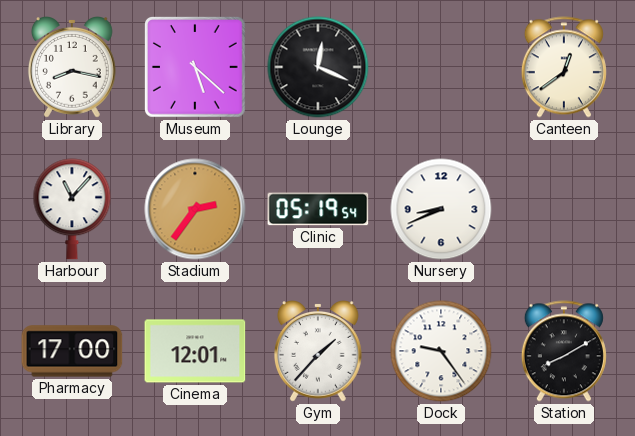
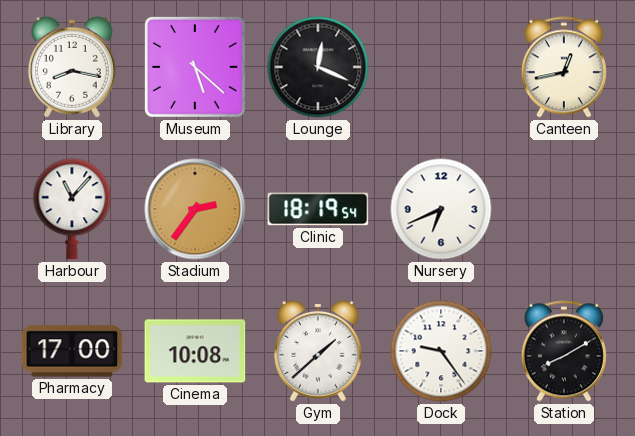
Canteen: 12:39 -> 12:43
Clinic: 05:19 -> 18:19
Nursery: 8:41 -> 6:41
Cinema: 12:01 -> 10:08
Gym: 1:37 -> 1:38
